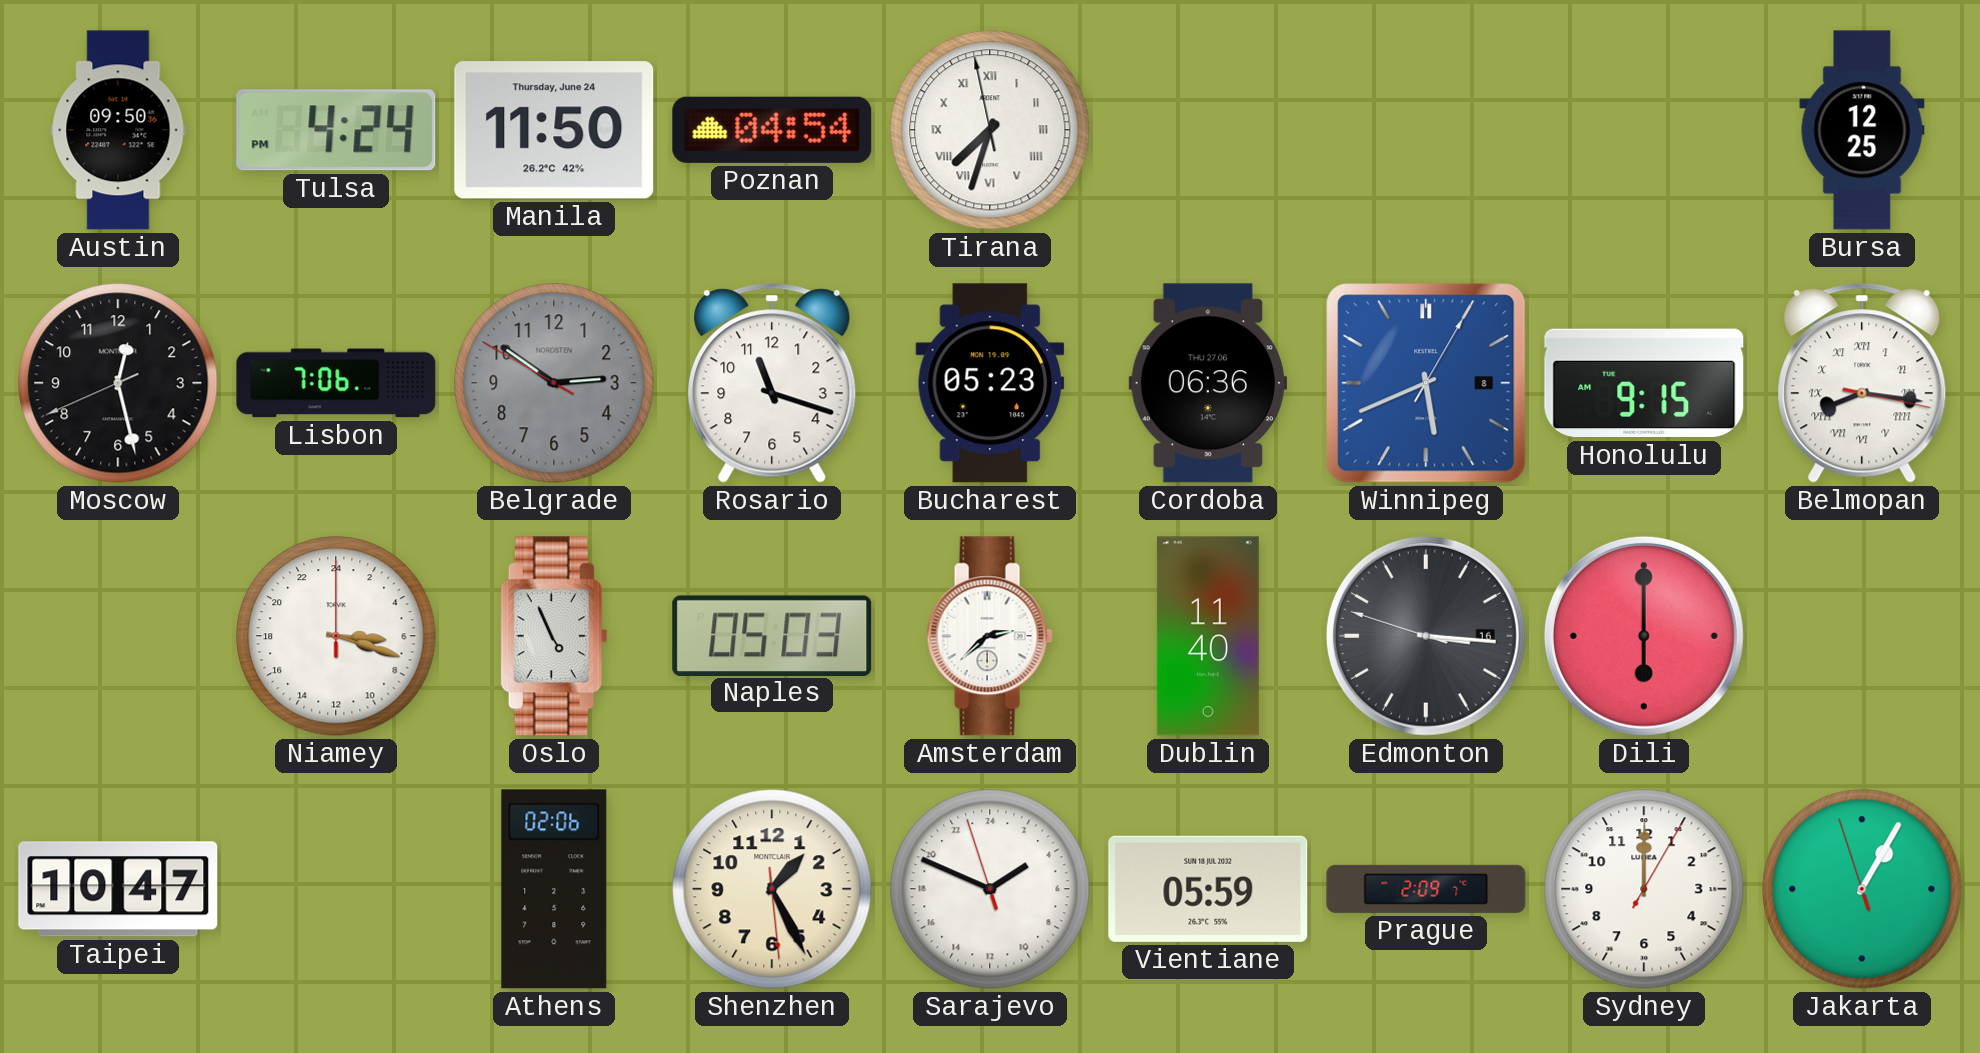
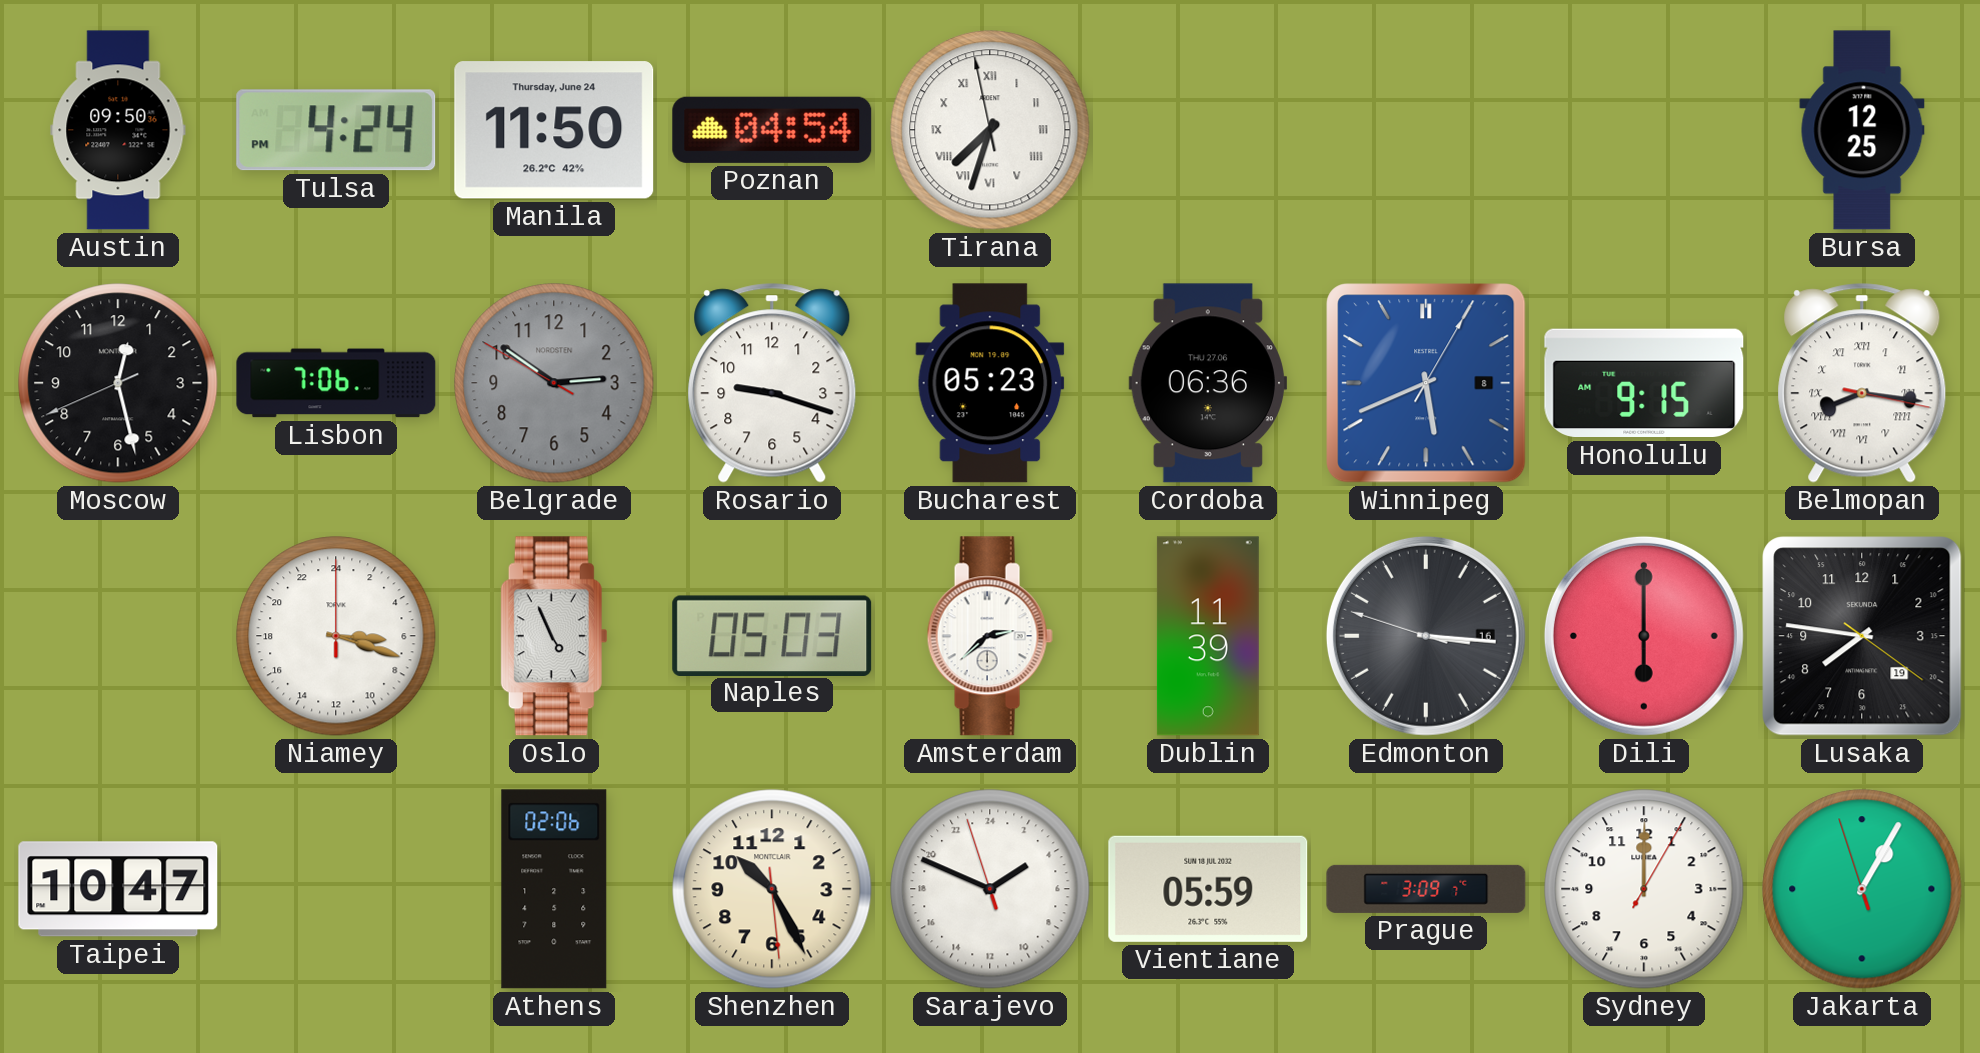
Rosario: 11:18 -> 9:18
Dublin: 11:40 -> 11:39
Lusaka: none -> 7:46
Shenzhen: 1:25 -> 10:25
Prague: 2:09 -> 3:09
